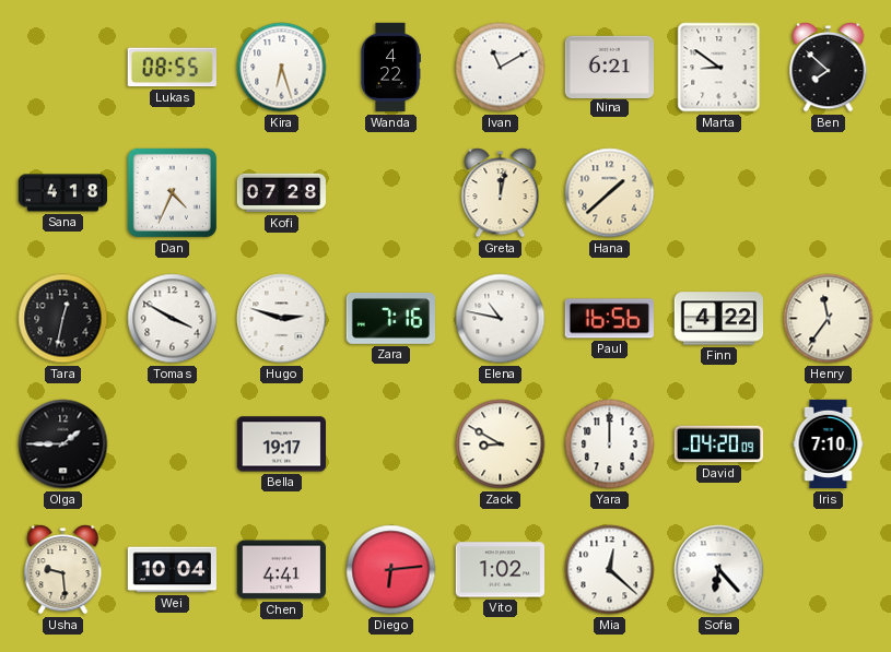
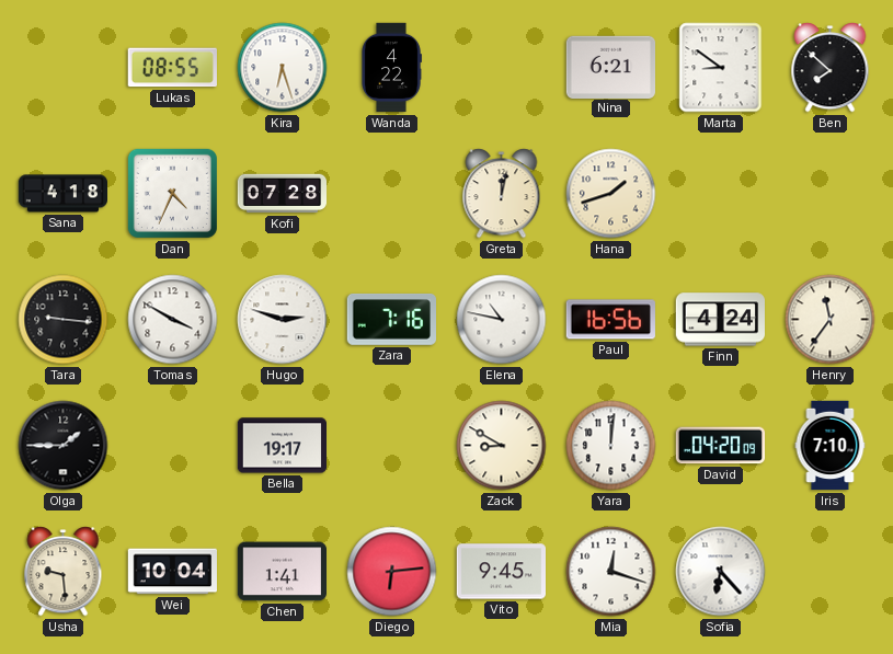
Ivan: 11:10 -> none
Hana: 1:38 -> 1:42
Tara: 12:32 -> 9:16
Finn: 4:22 -> 4:24
Yara: 12:00 -> 12:01
Chen: 4:41 -> 1:41
Vito: 1:02 -> 9:45
Mia: 12:22 -> 12:18
